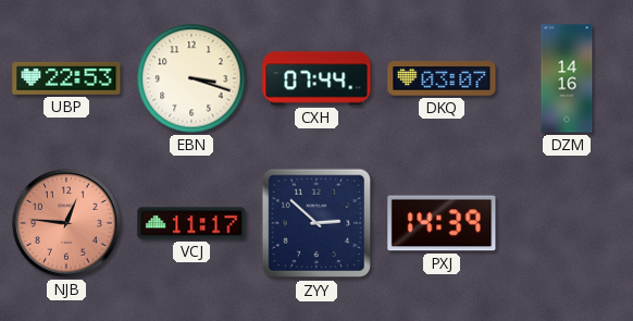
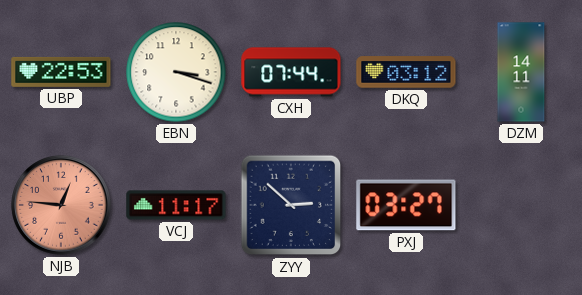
DKQ: 03:07 -> 03:12
DZM: 14:16 -> 14:11
PXJ: 14:39 -> 03:27
